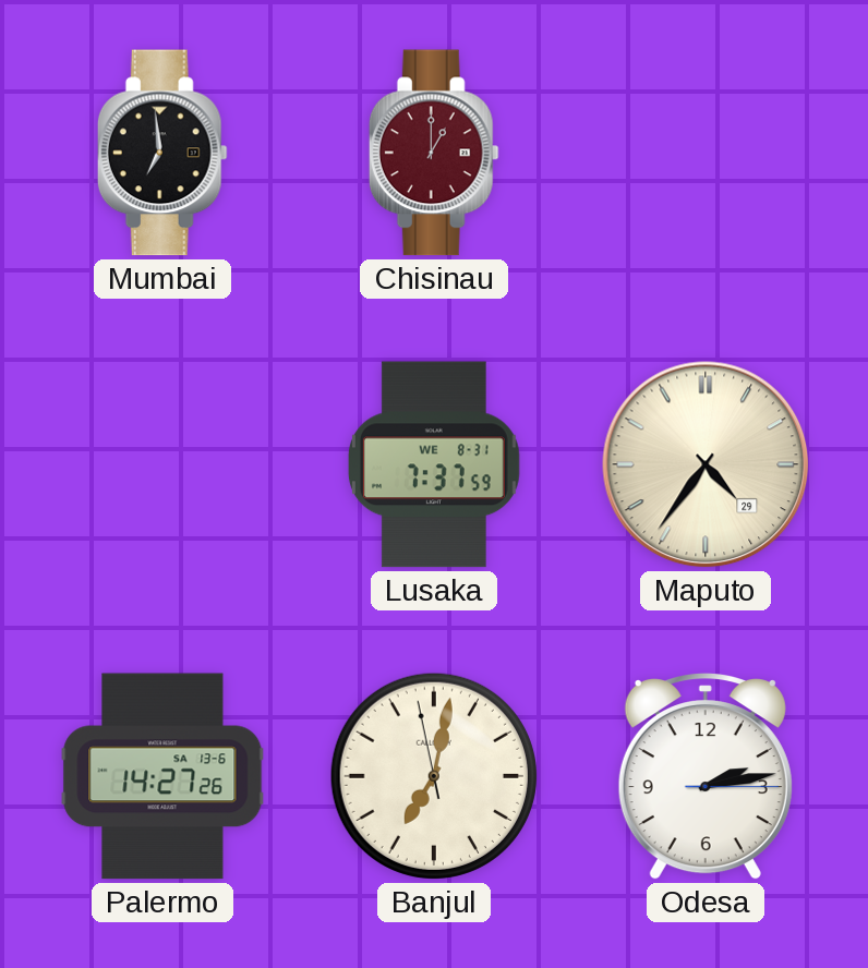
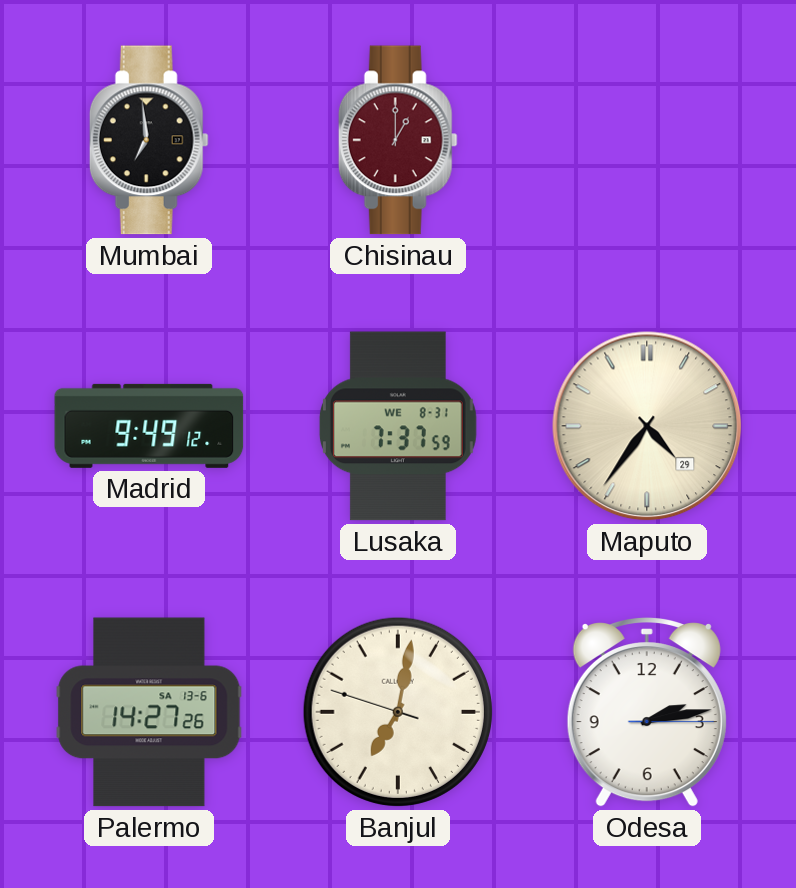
Madrid: none -> 9:49
Banjul: 7:01:58 -> 7:01:48
